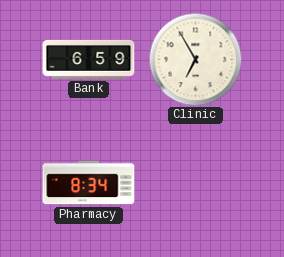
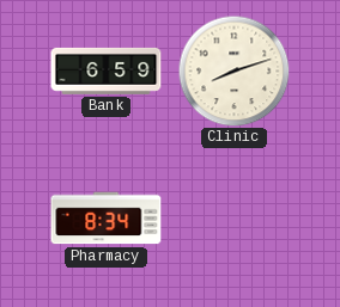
Clinic: 6:55 -> 8:12
